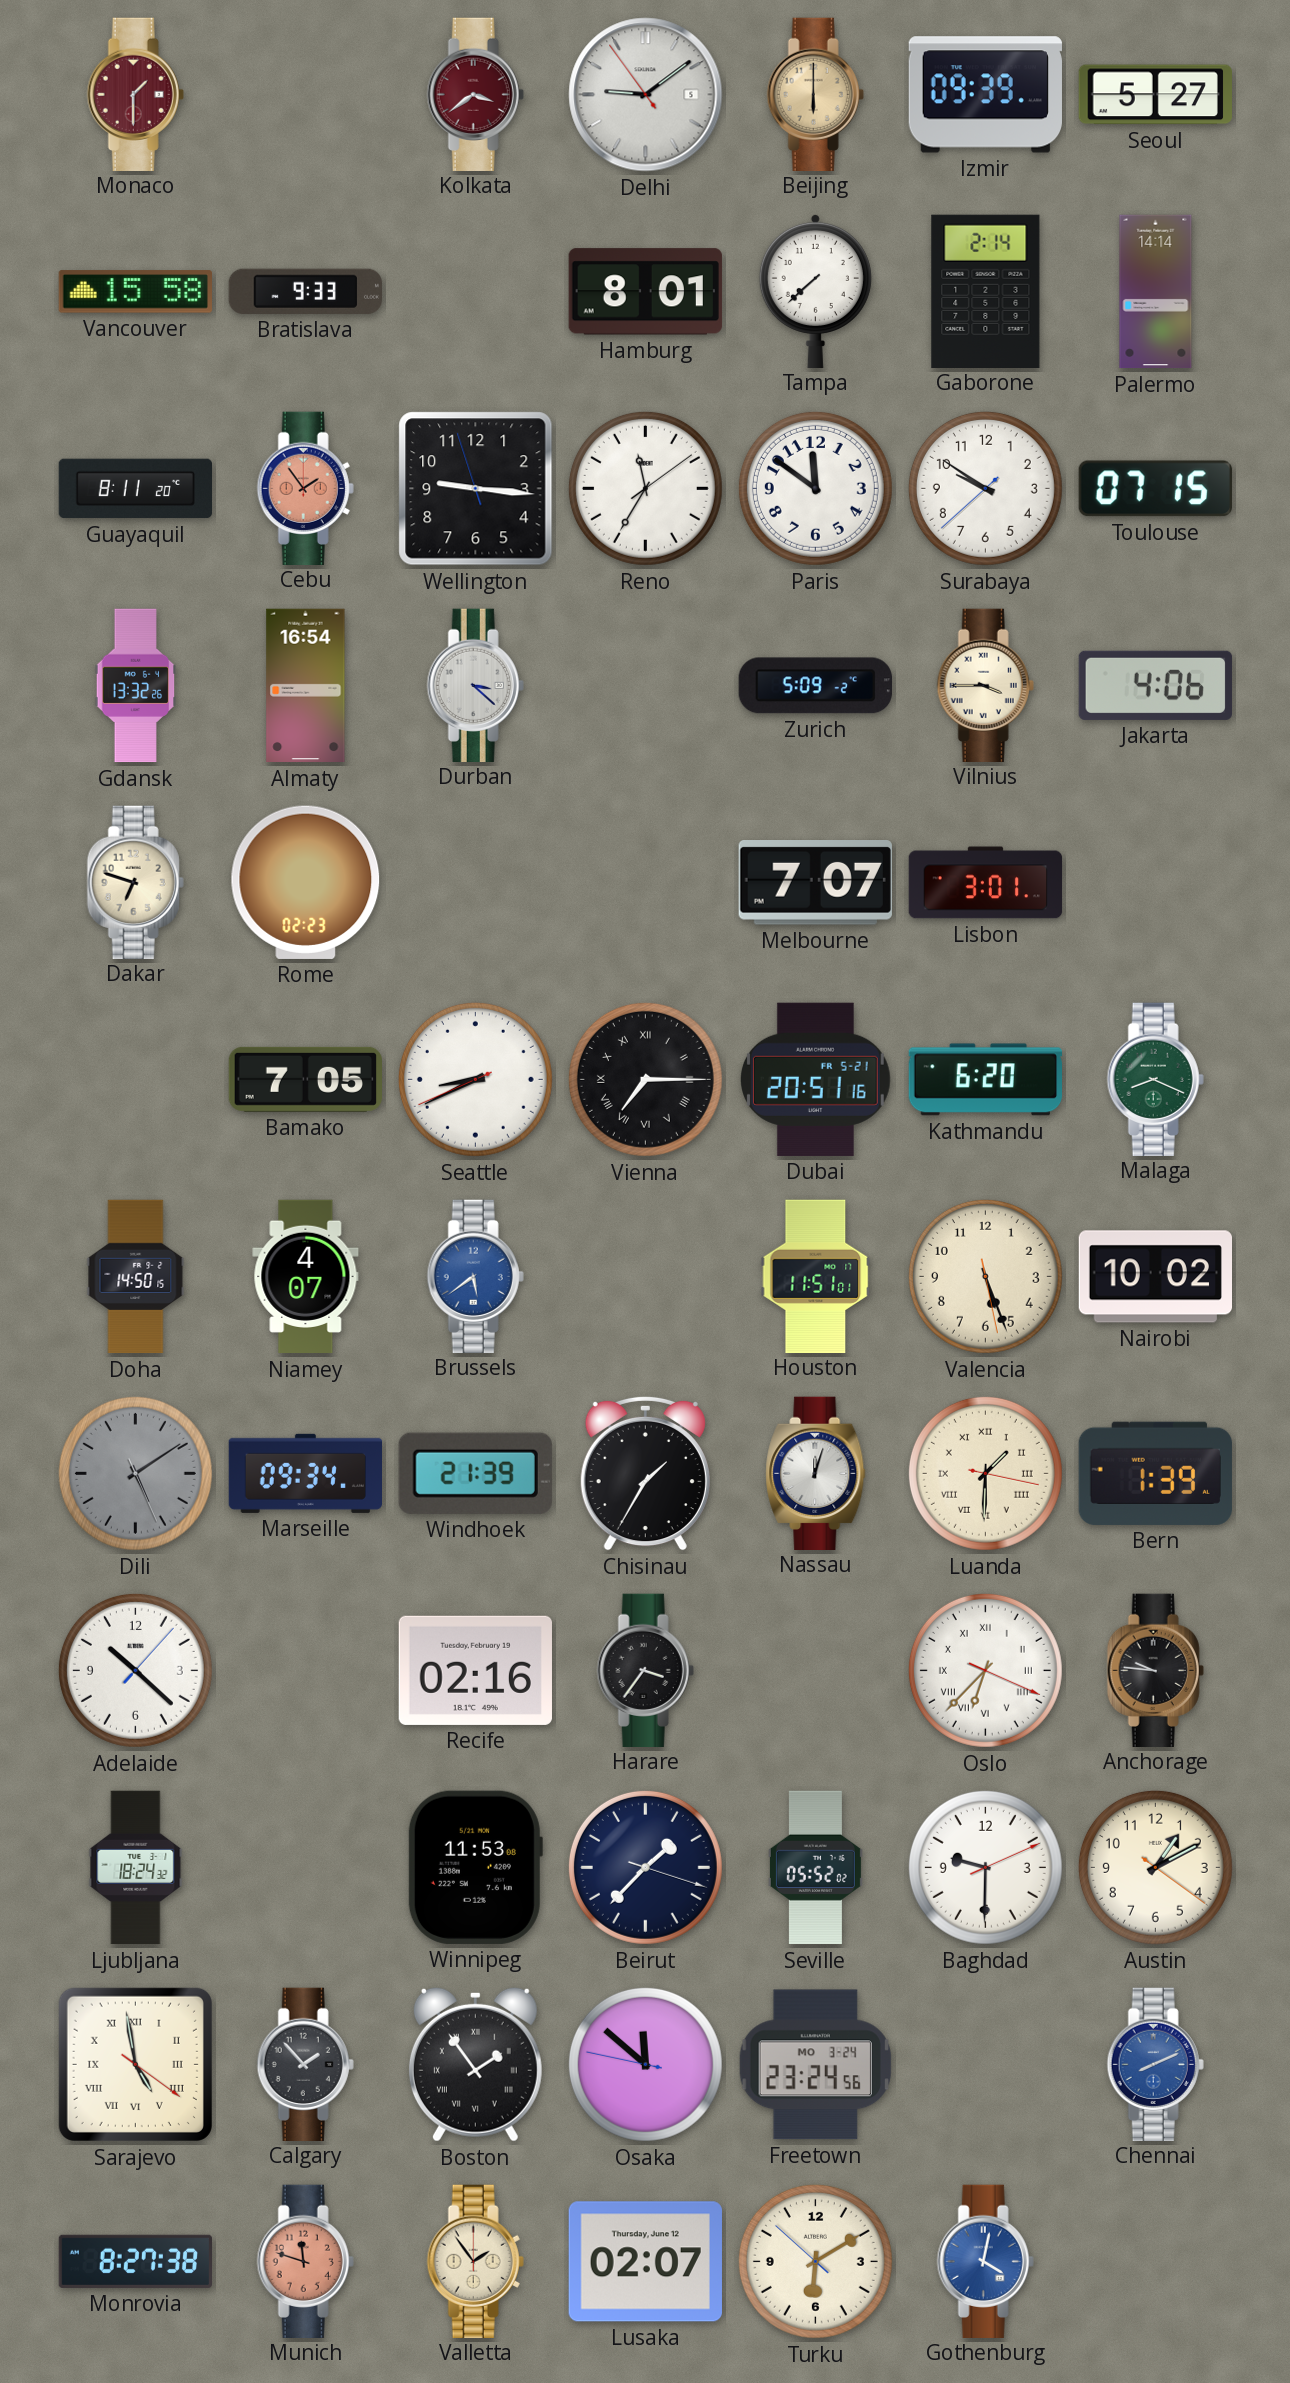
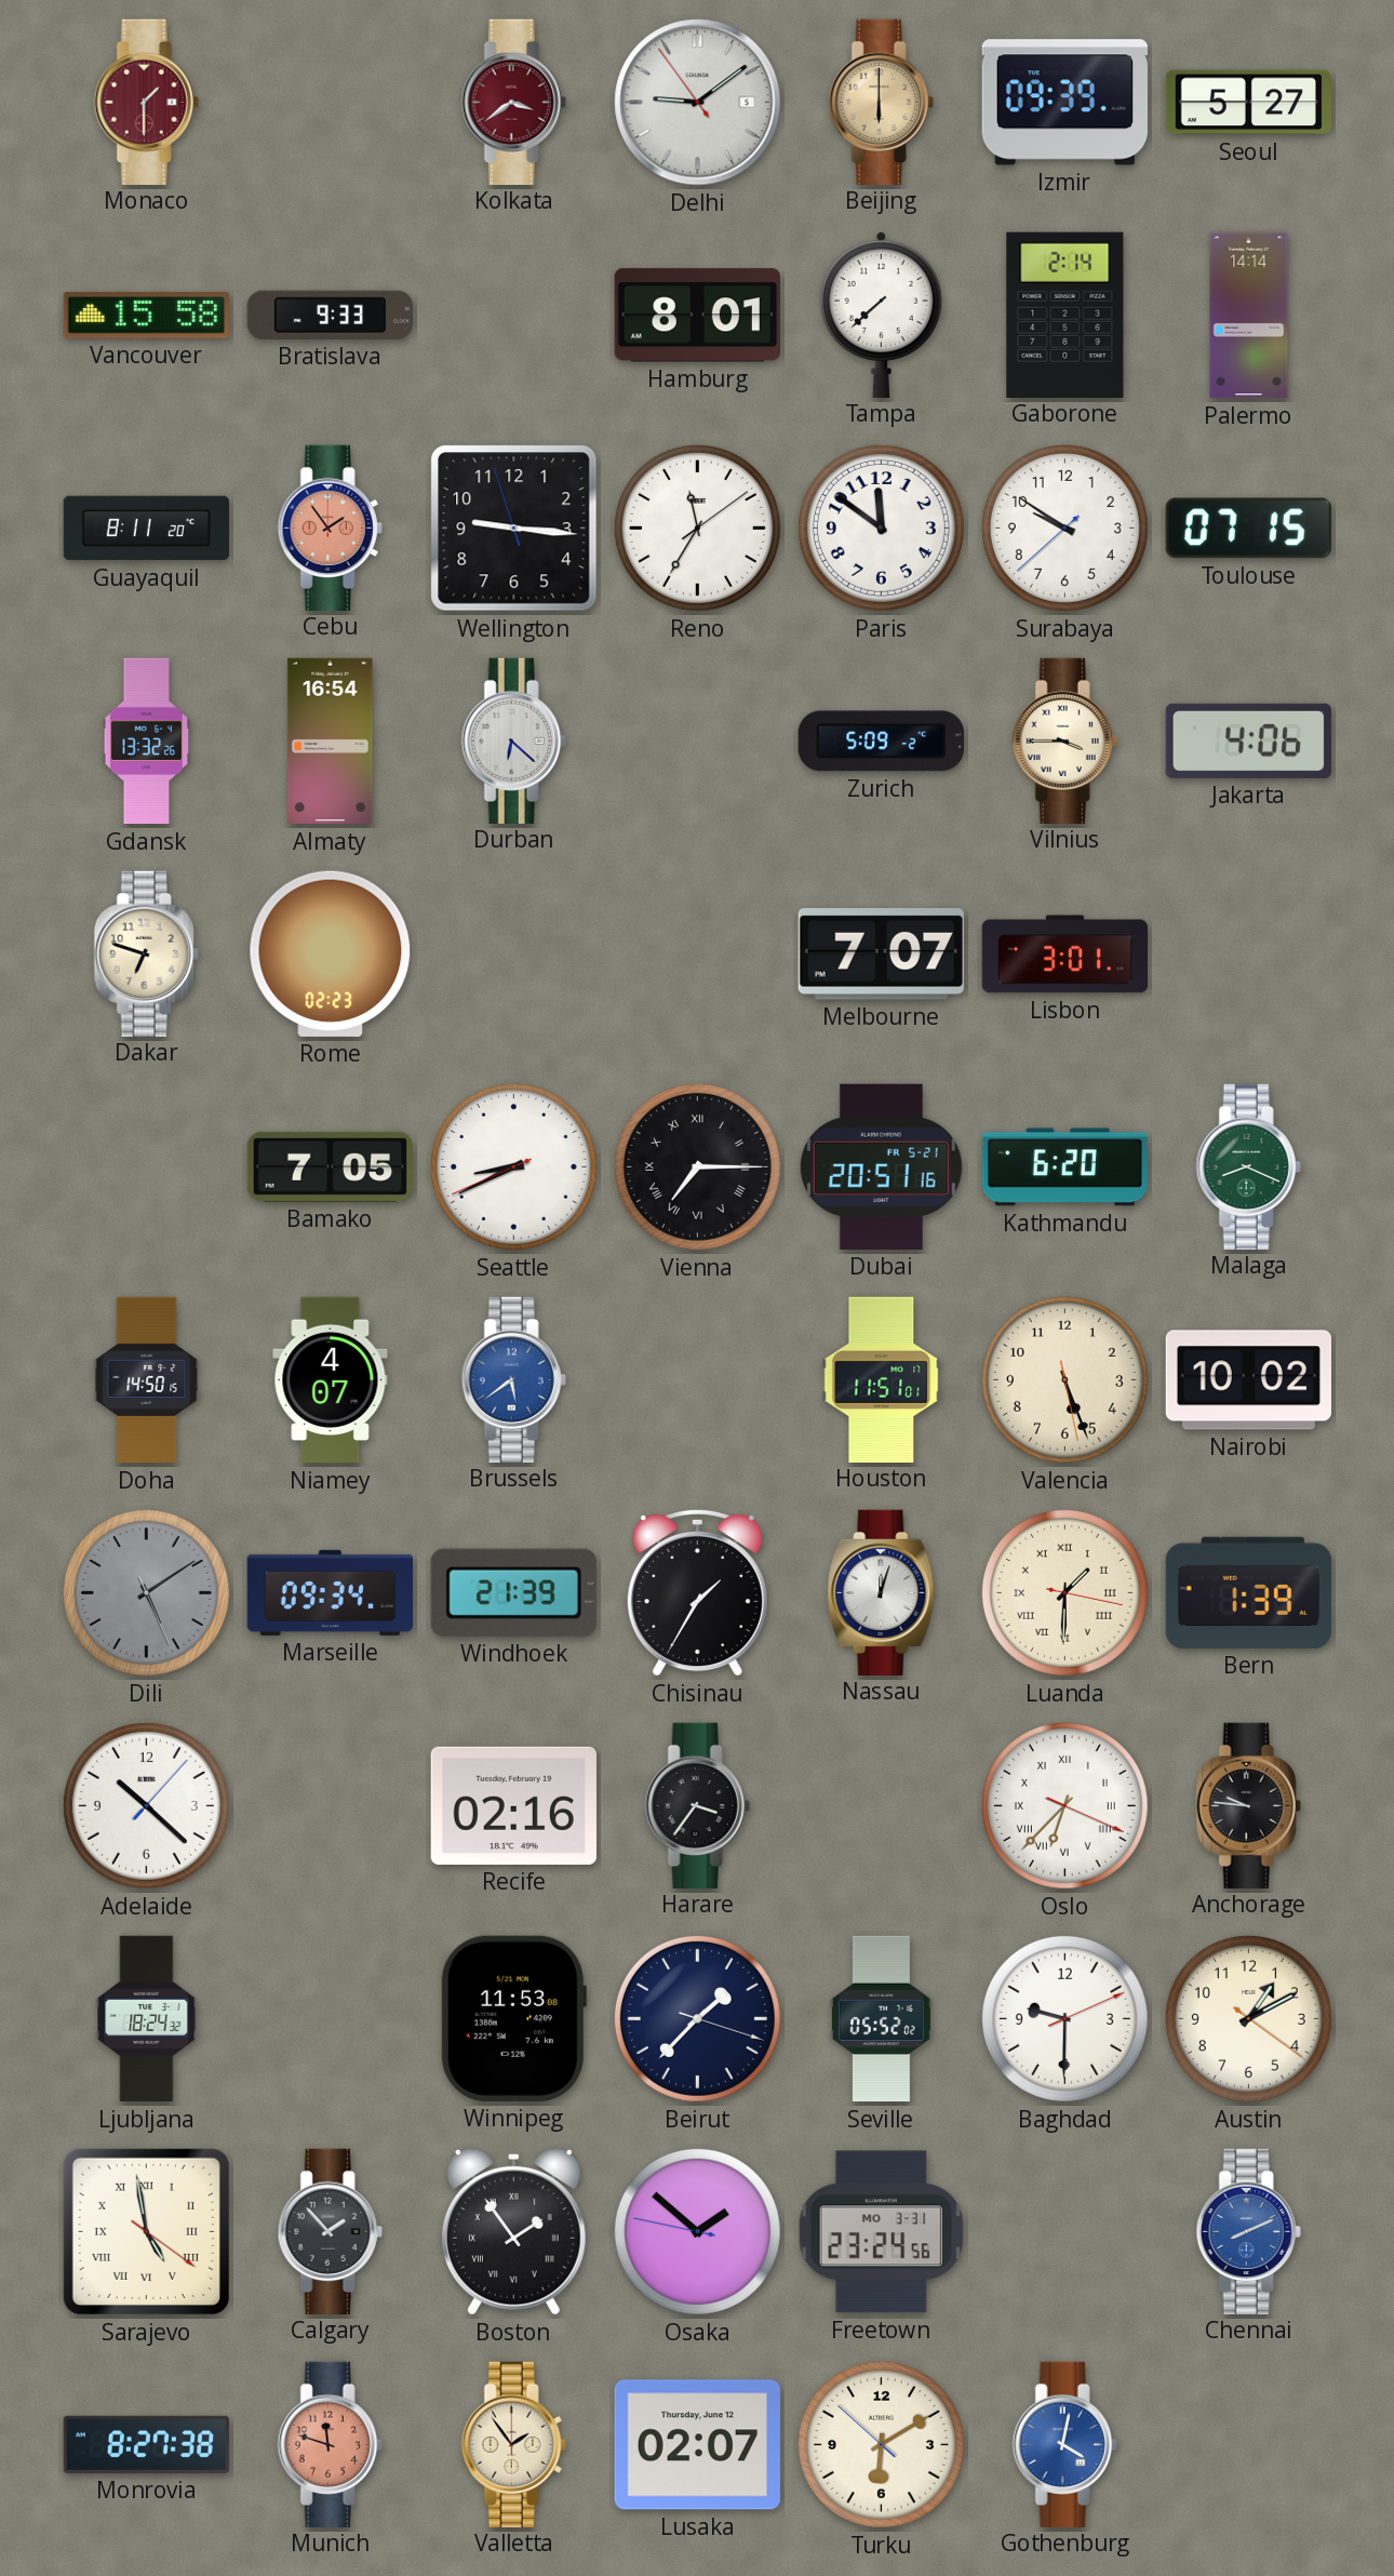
Durban: 3:22 -> 6:22
Osaka: 11:51 -> 1:51
Freetown date: MO 3-24 -> MO 3-31
